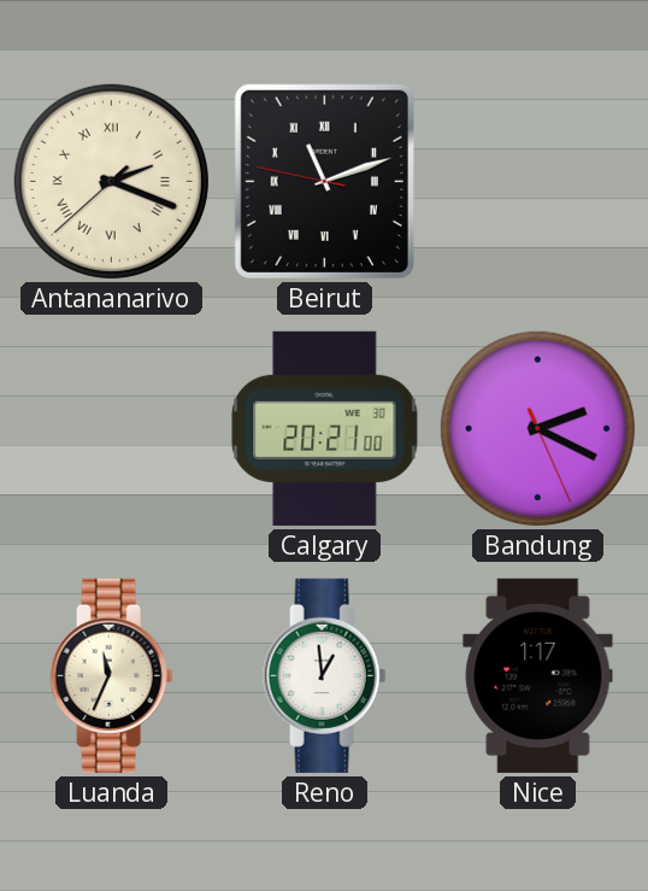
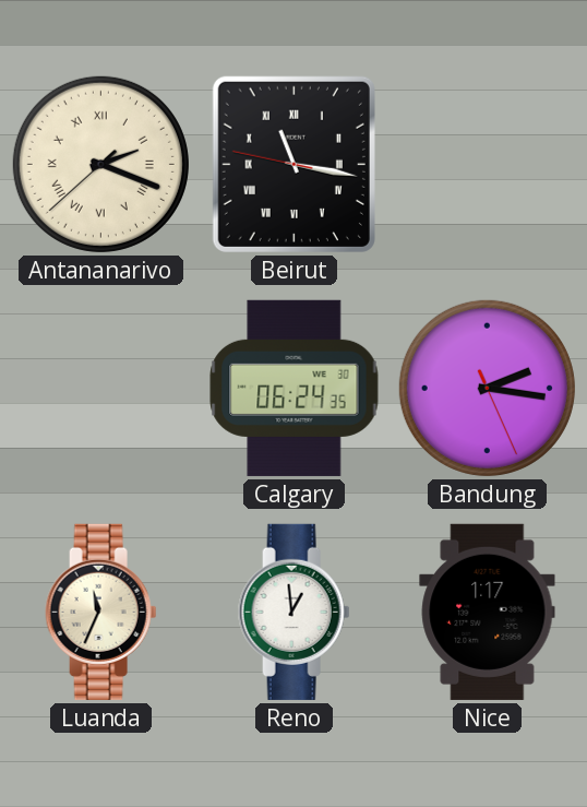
Beirut: 11:11 -> 11:16
Calgary: 20:21 -> 06:24
Bandung: 2:19 -> 2:16
